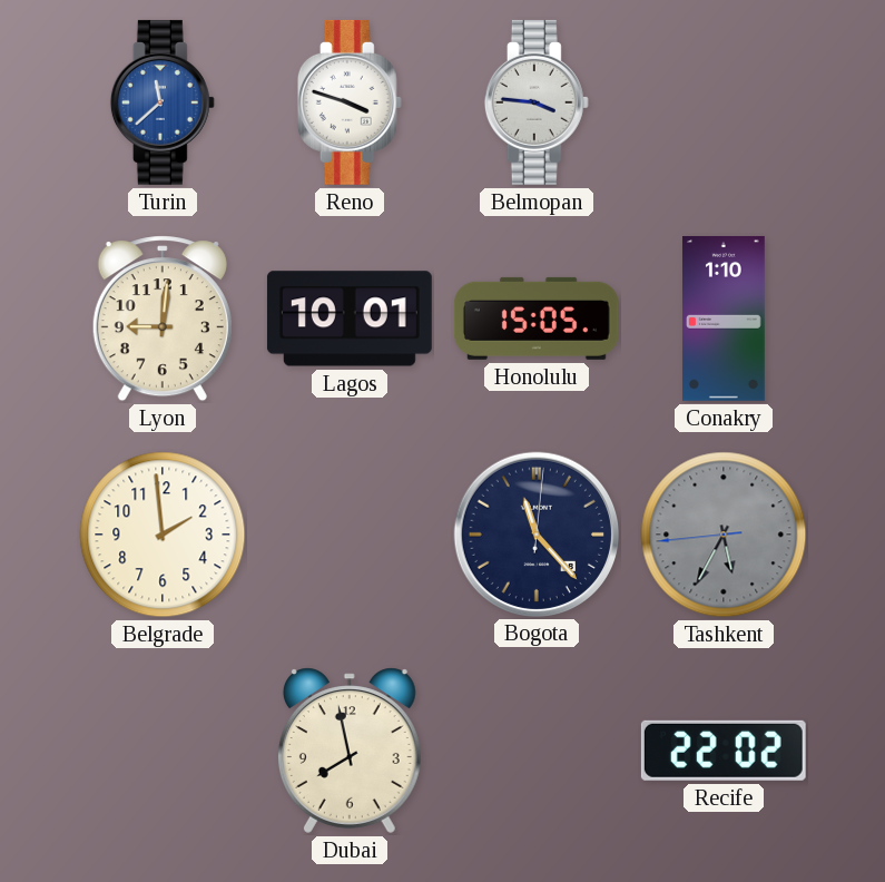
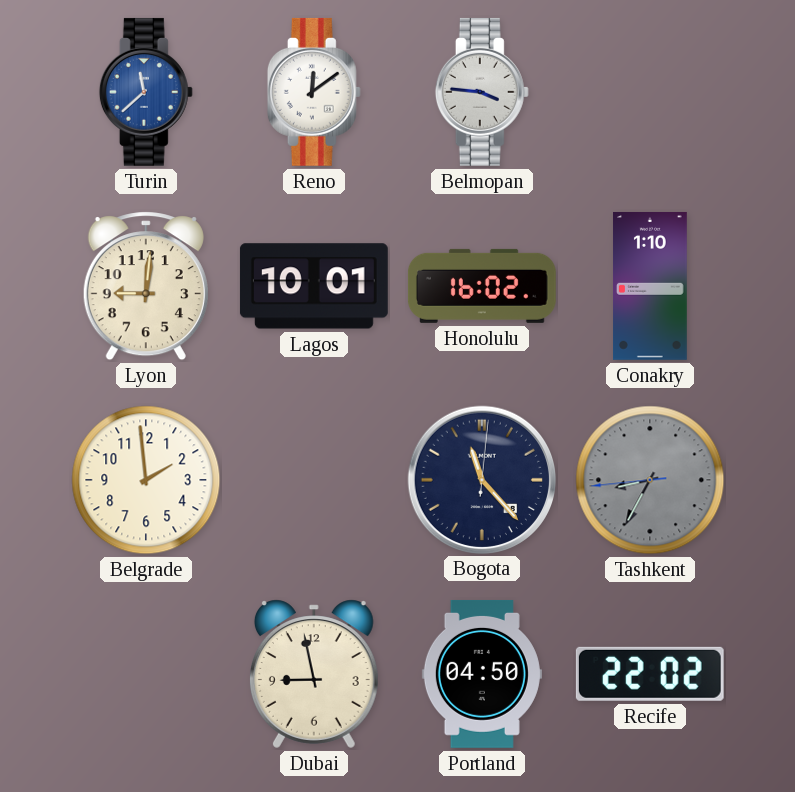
Reno: 3:48 -> 12:09
Honolulu: 15:05 -> 16:02
Tashkent: 5:34 -> 8:34
Dubai: 7:58 -> 8:58
Portland: none -> 04:50
